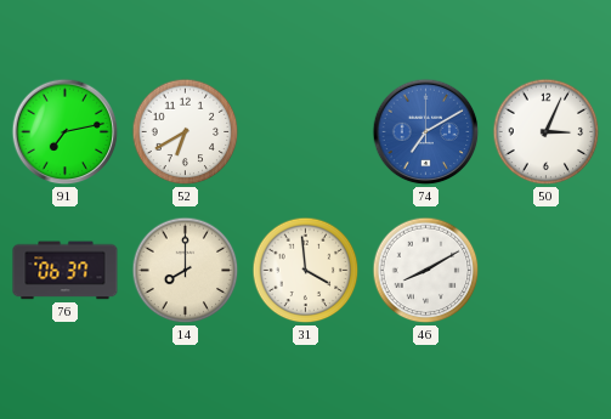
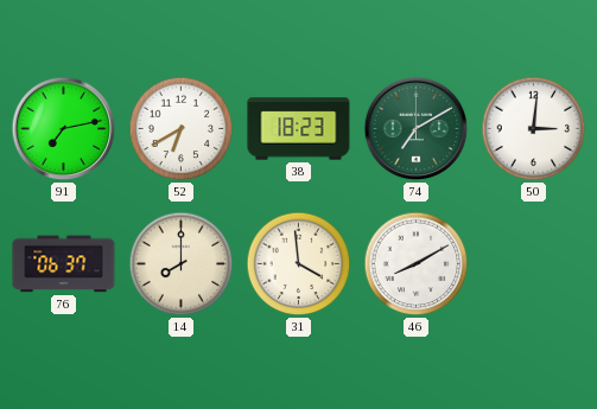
38: none -> 18:23
74 dial: blue -> green
50: 3:04 -> 3:01
